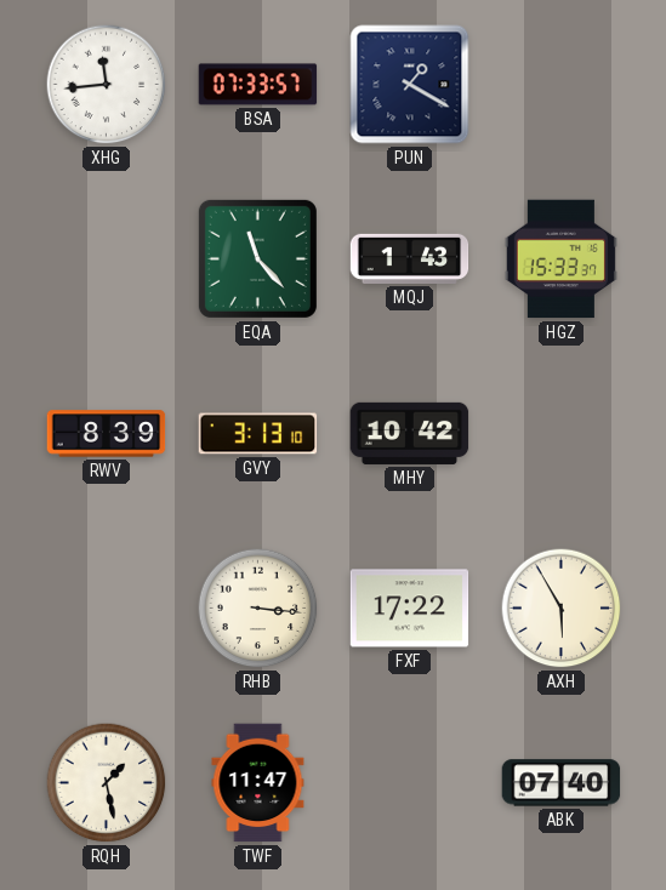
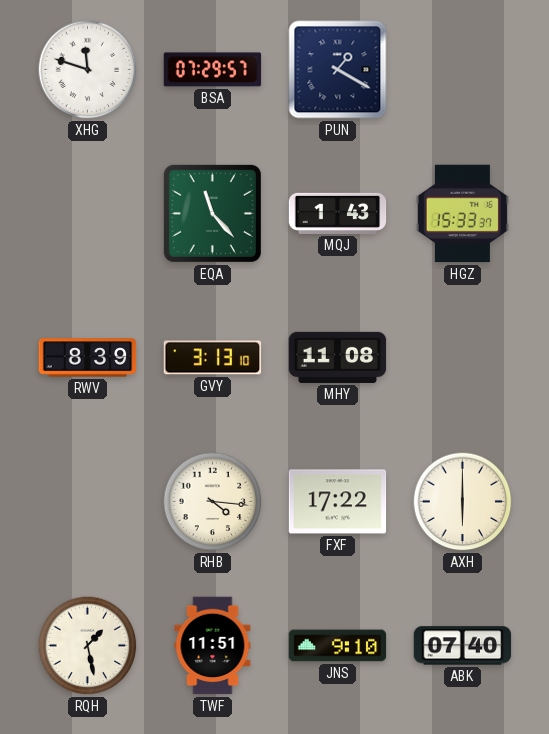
XHG: 11:44 -> 11:48
BSA: 07:33 -> 07:29
MHY: 10:42 -> 11:08
RHB: 3:16 -> 4:16
AXH: 5:55 -> 6:00
TWF: 11:47 -> 11:51
JNS: none -> 9:10
